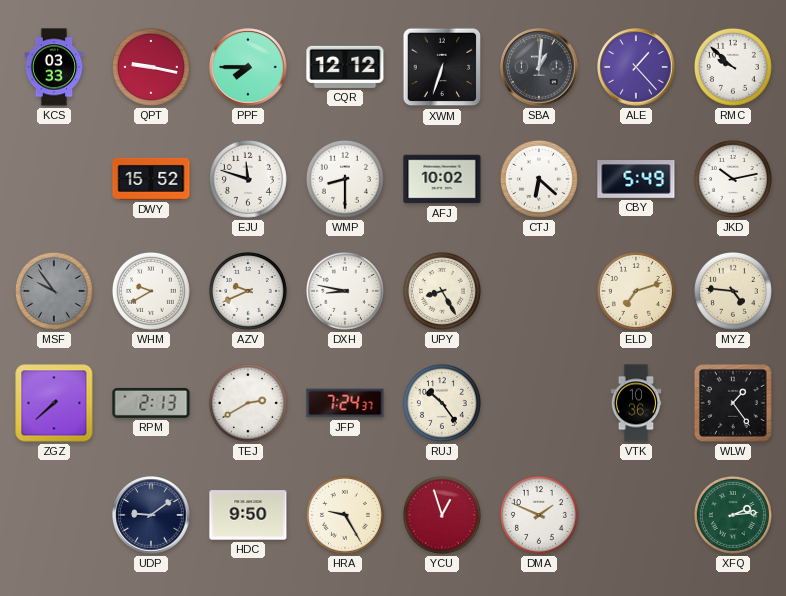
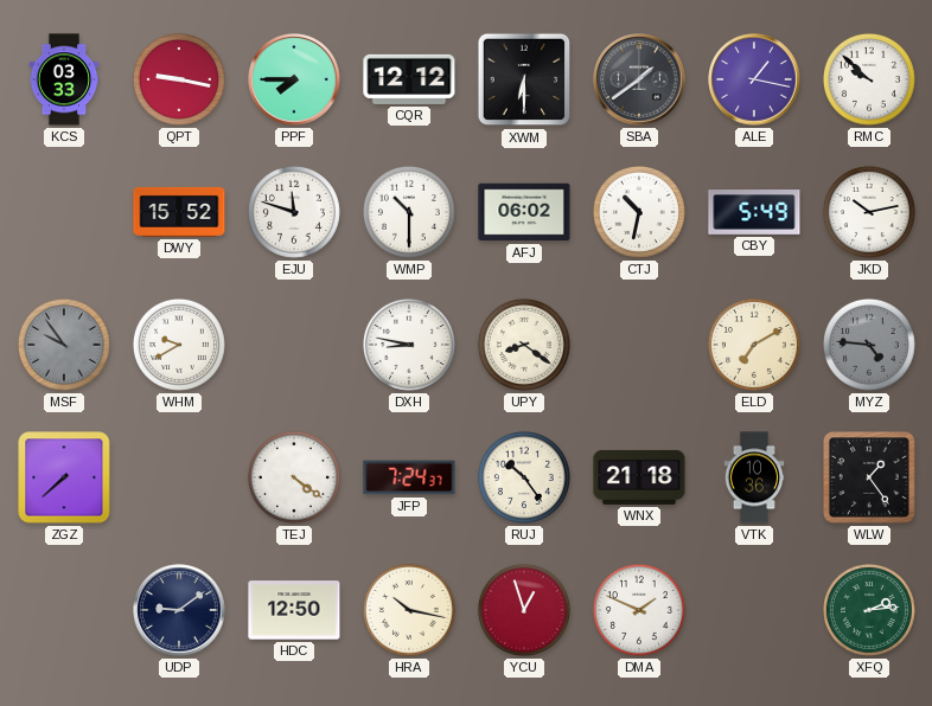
XWM: 6:33 -> 6:30
SBA: 1:01 -> 1:39
ALE: 1:23 -> 1:17
WMP: 8:30 -> 10:30
AFJ: 10:02 -> 06:02
CTJ: 6:22 -> 10:32
AZV: 9:41 -> none
UPY: 8:25 -> 8:21
ELD: 7:12 -> 7:10
MYZ dial: cream -> grey
RPM: 2:13 -> none
TEJ: 2:40 -> 4:21
WNX: none -> 21:18
HDC: 9:50 -> 12:50
HRA: 9:25 -> 10:17
